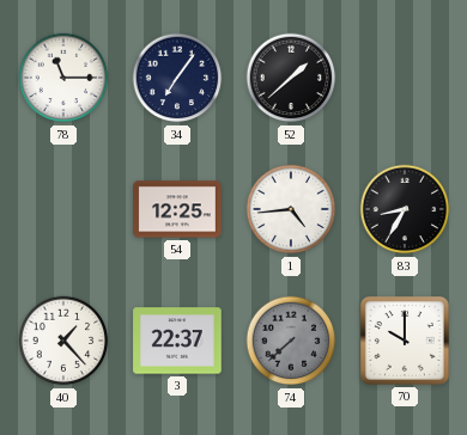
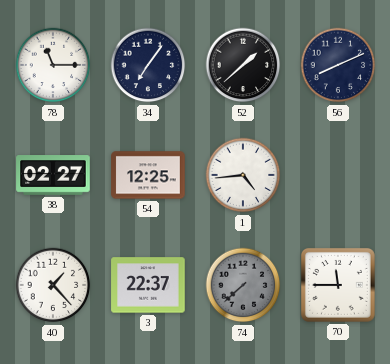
56: none -> 8:11
38: none -> 02:27
83: 8:35 -> none
70: 10:00 -> 11:45
